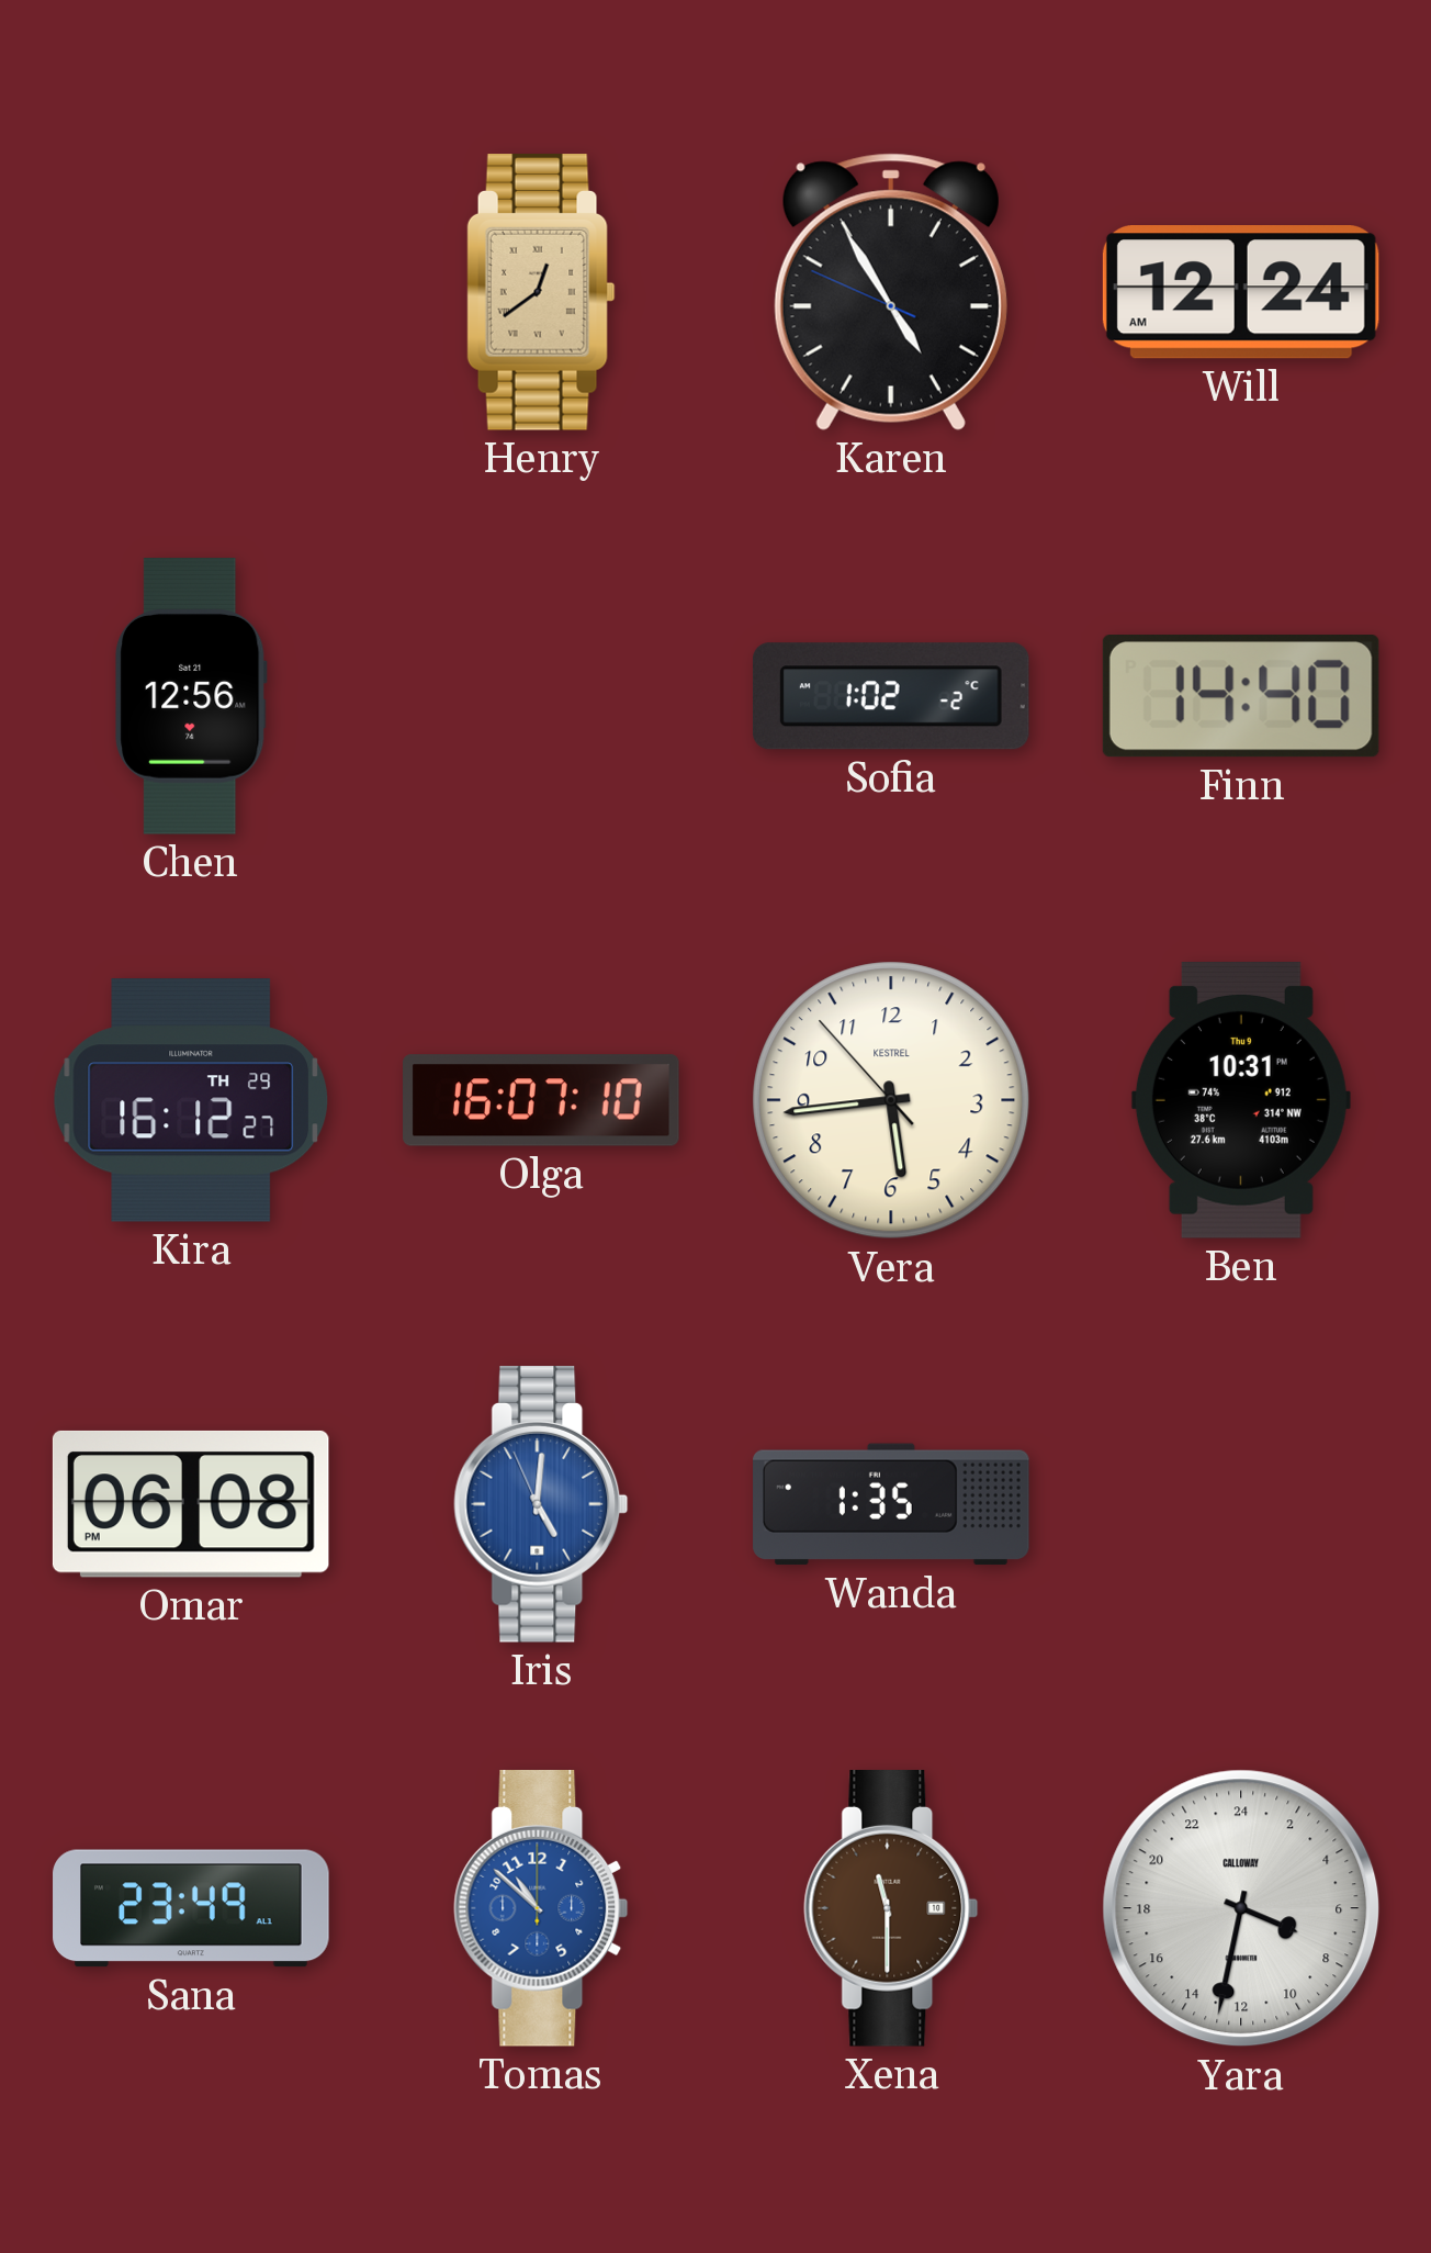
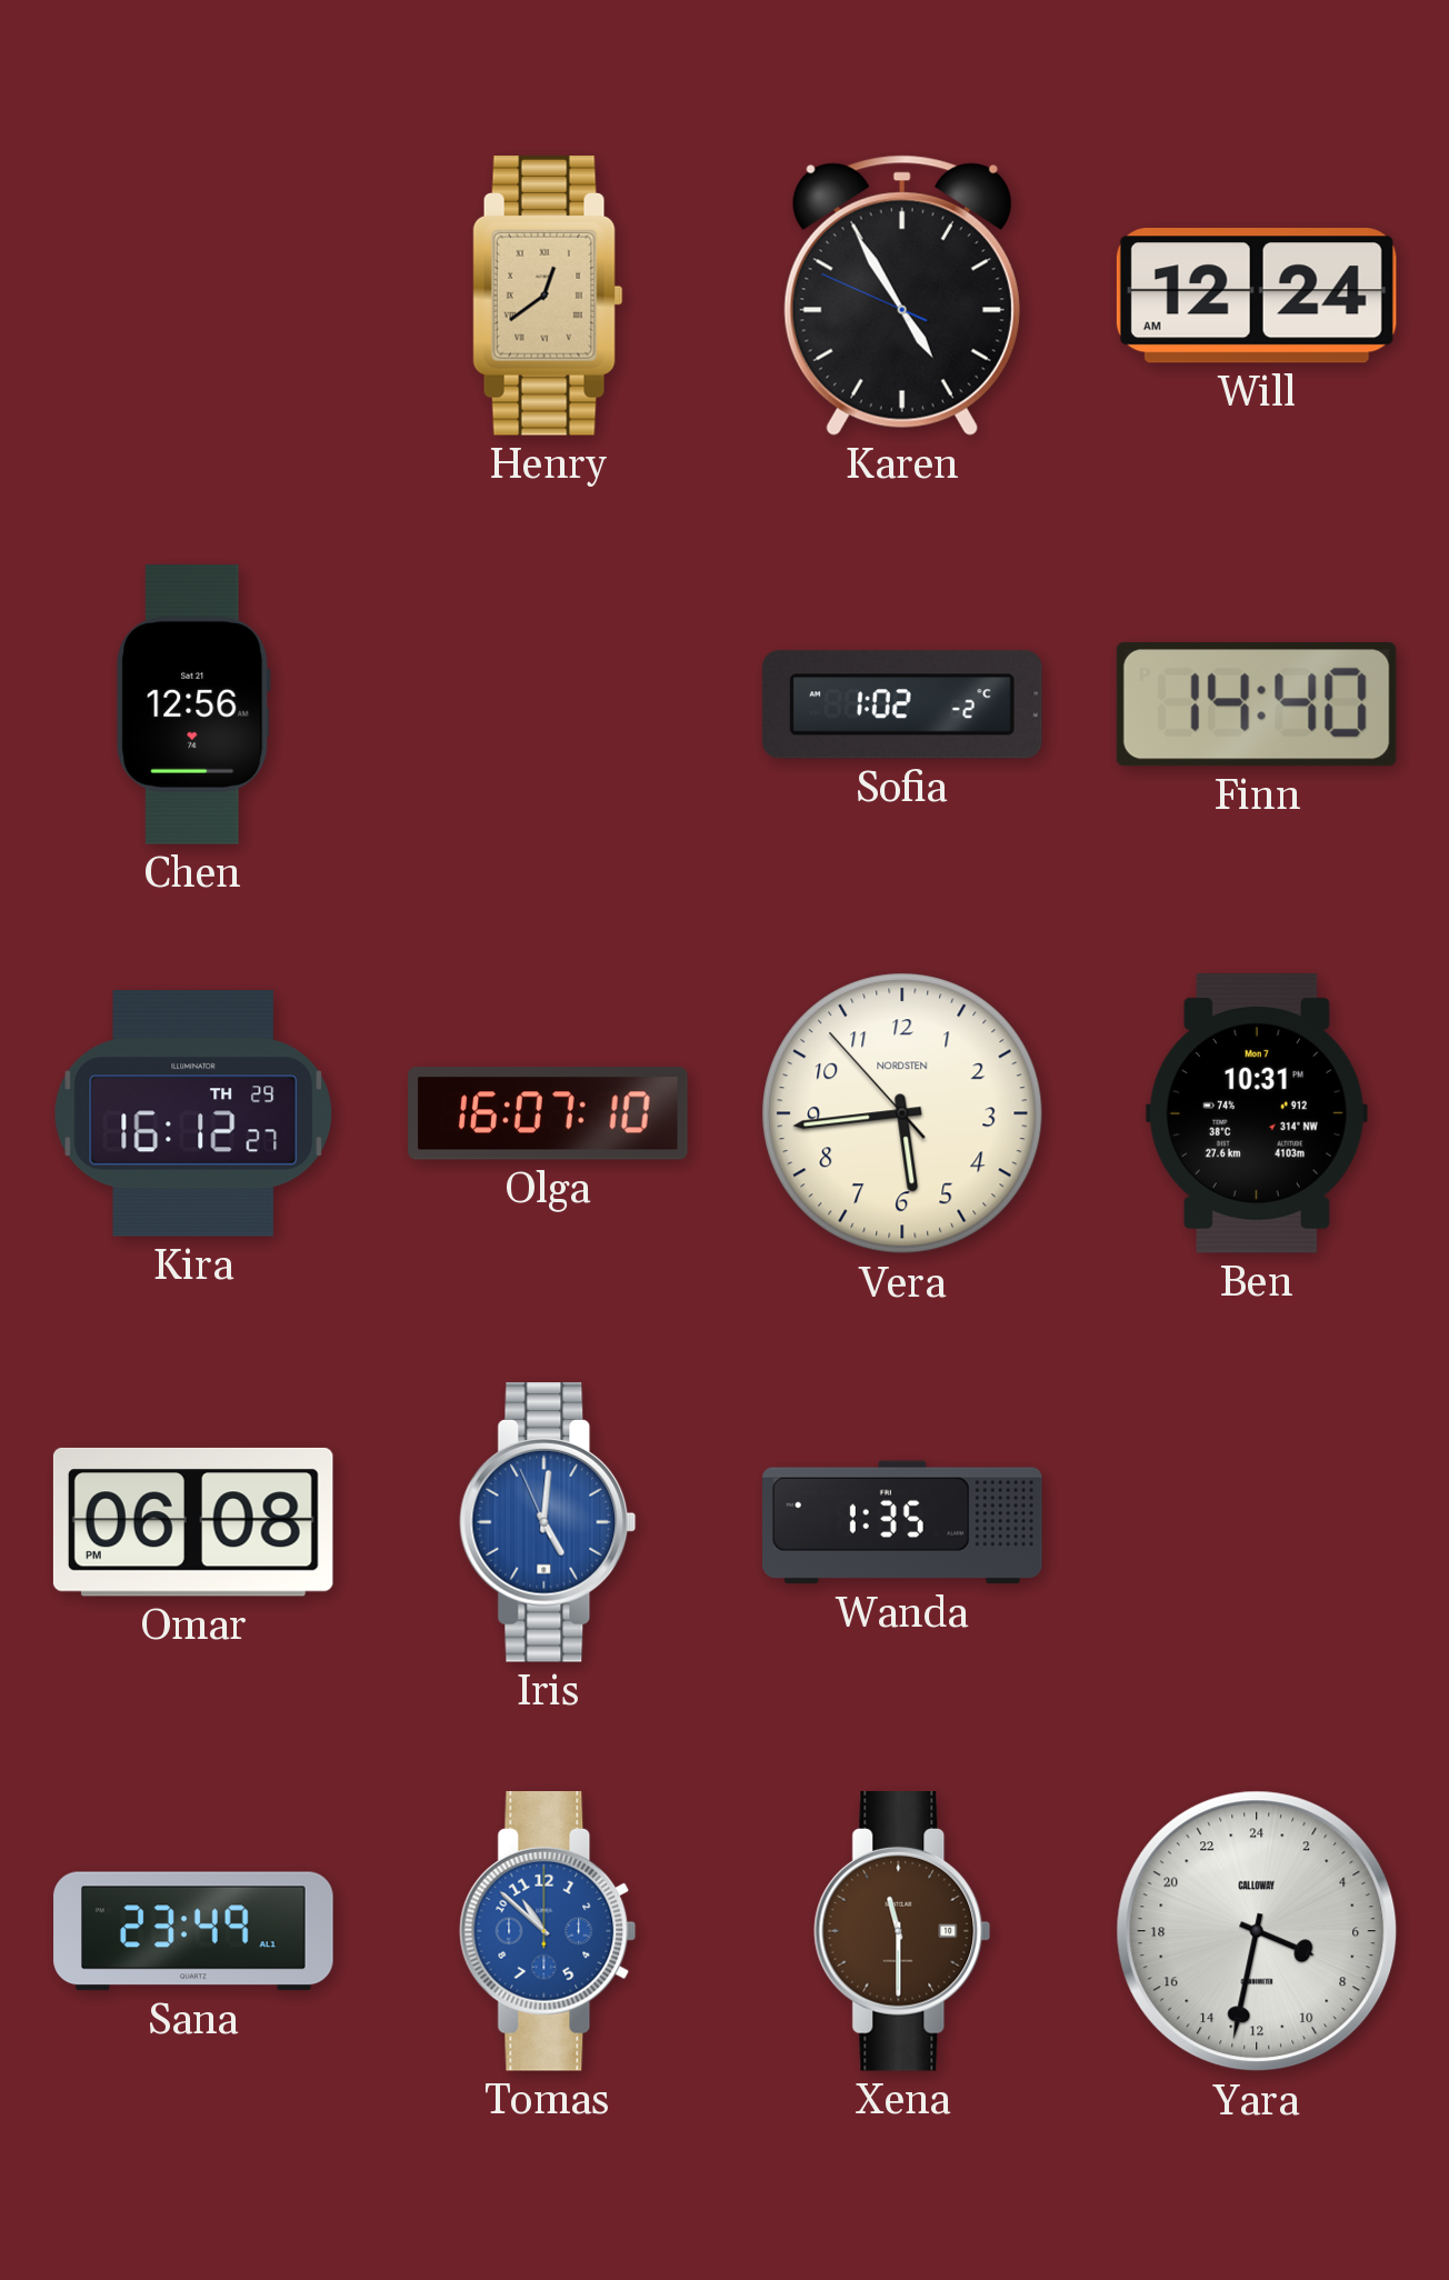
Vera brand: KESTREL -> NORDSTEN
Ben date: Thu 9 -> Mon 7
